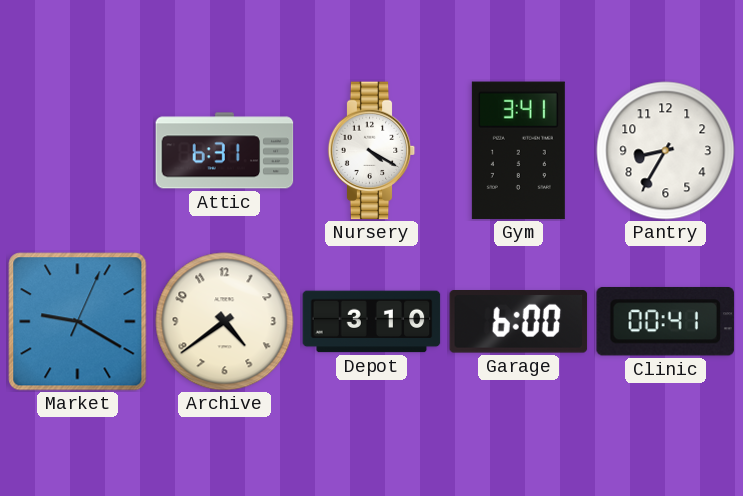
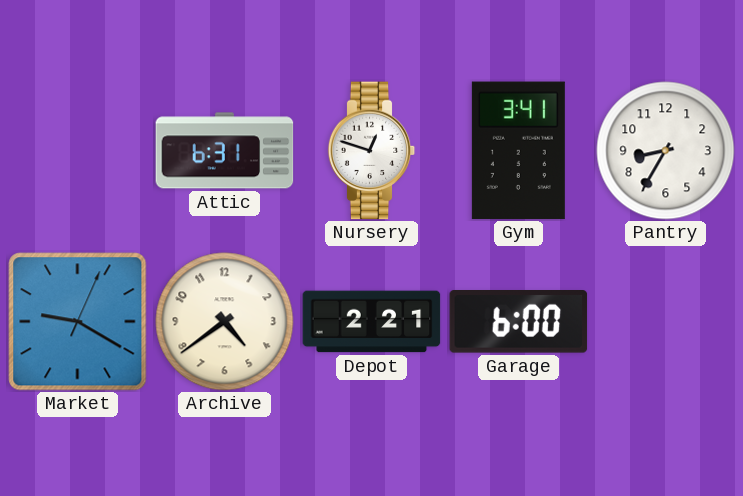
Nursery: 4:20 -> 12:48
Depot: 3:10 -> 2:21
Clinic: 00:41 -> none
